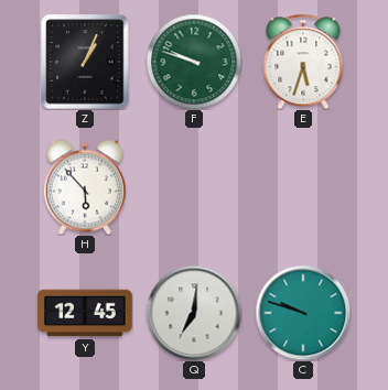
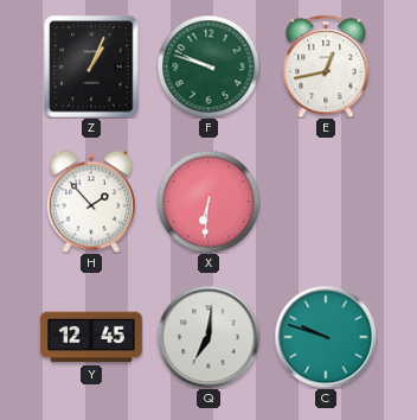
E: 5:33 -> 12:43
H: 5:53 -> 1:53
X: none -> 6:31
